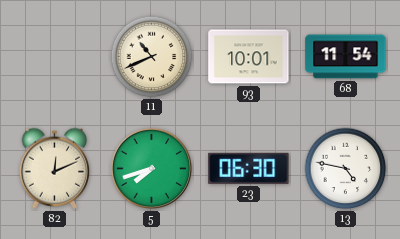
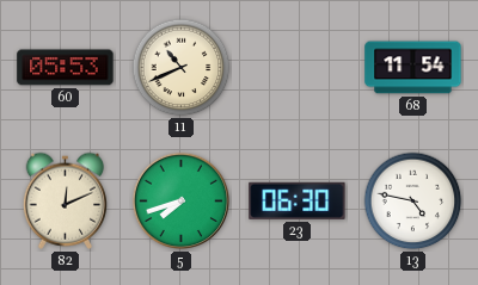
60: none -> 05:53
93: 10:01 -> none
